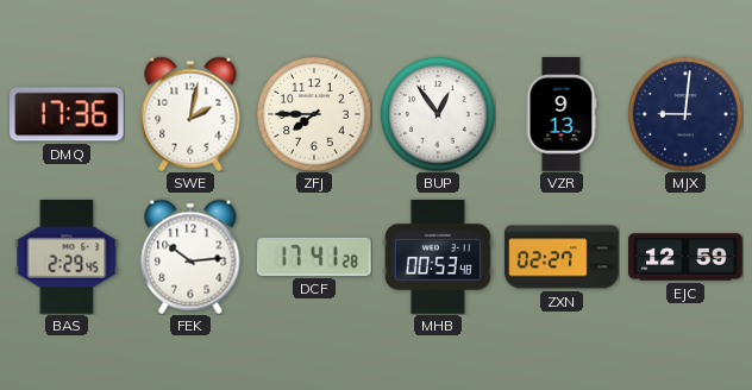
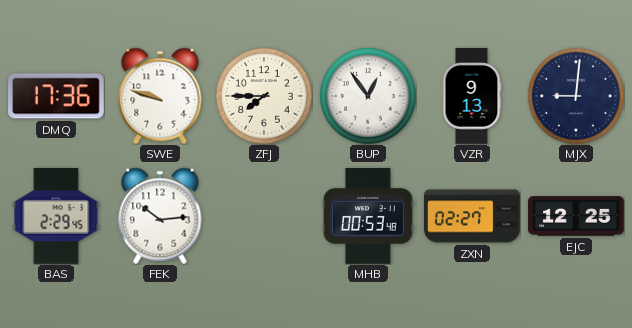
SWE: 2:02 -> 9:48
DCF: 17:41 -> none
EJC: 12:59 -> 12:25
